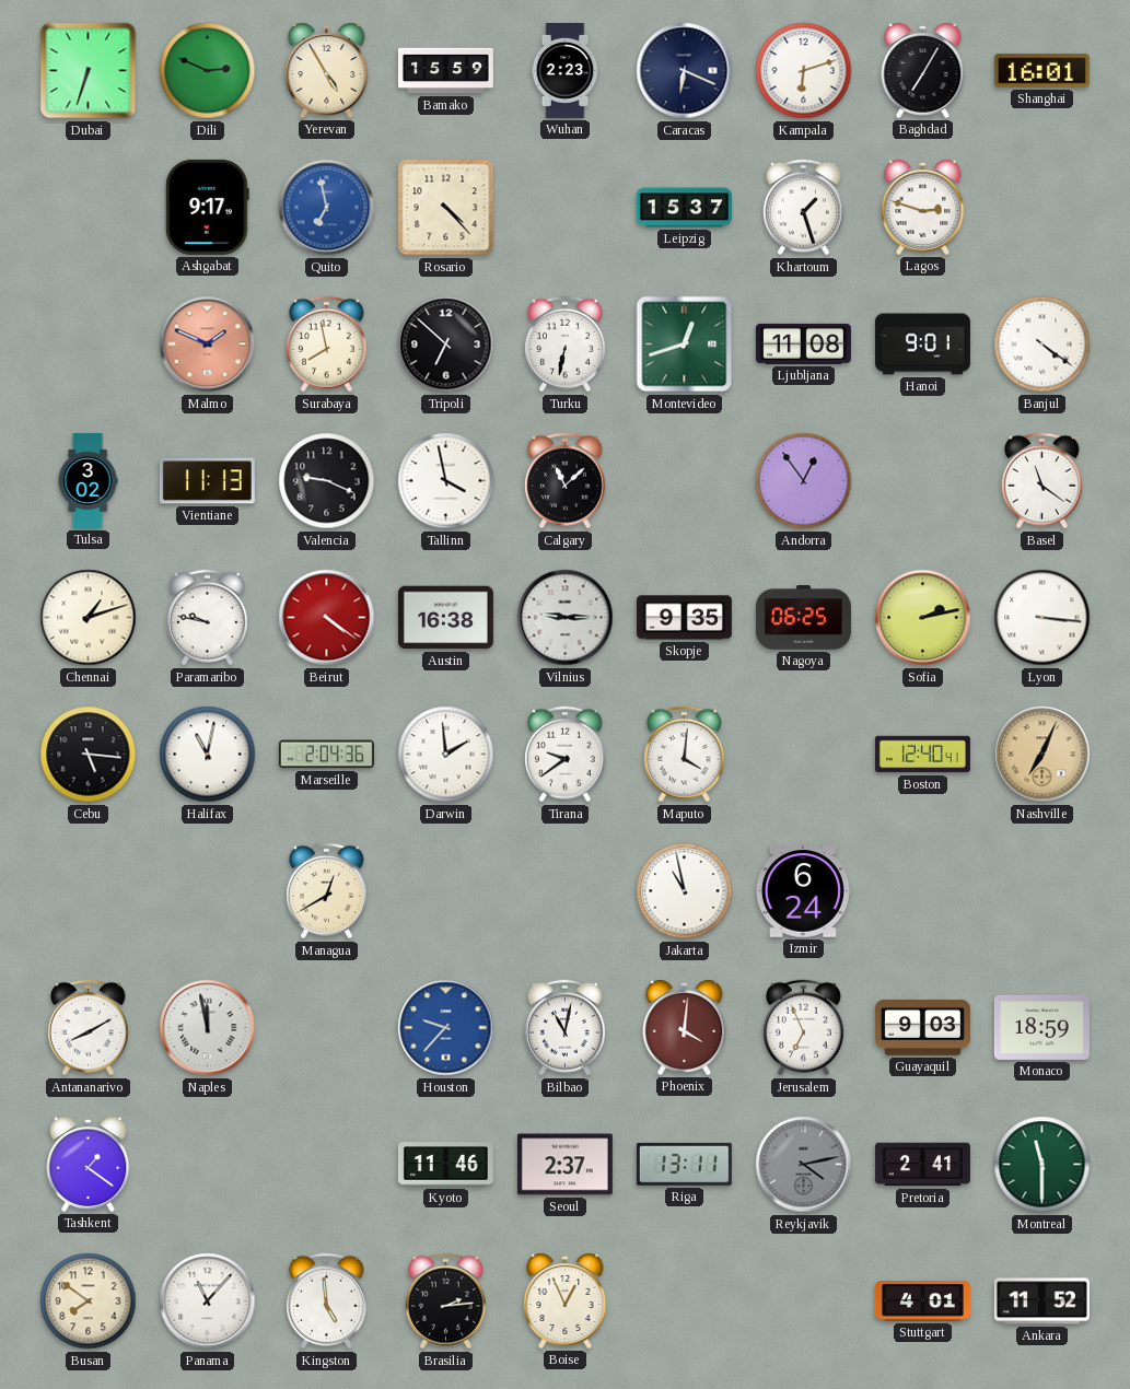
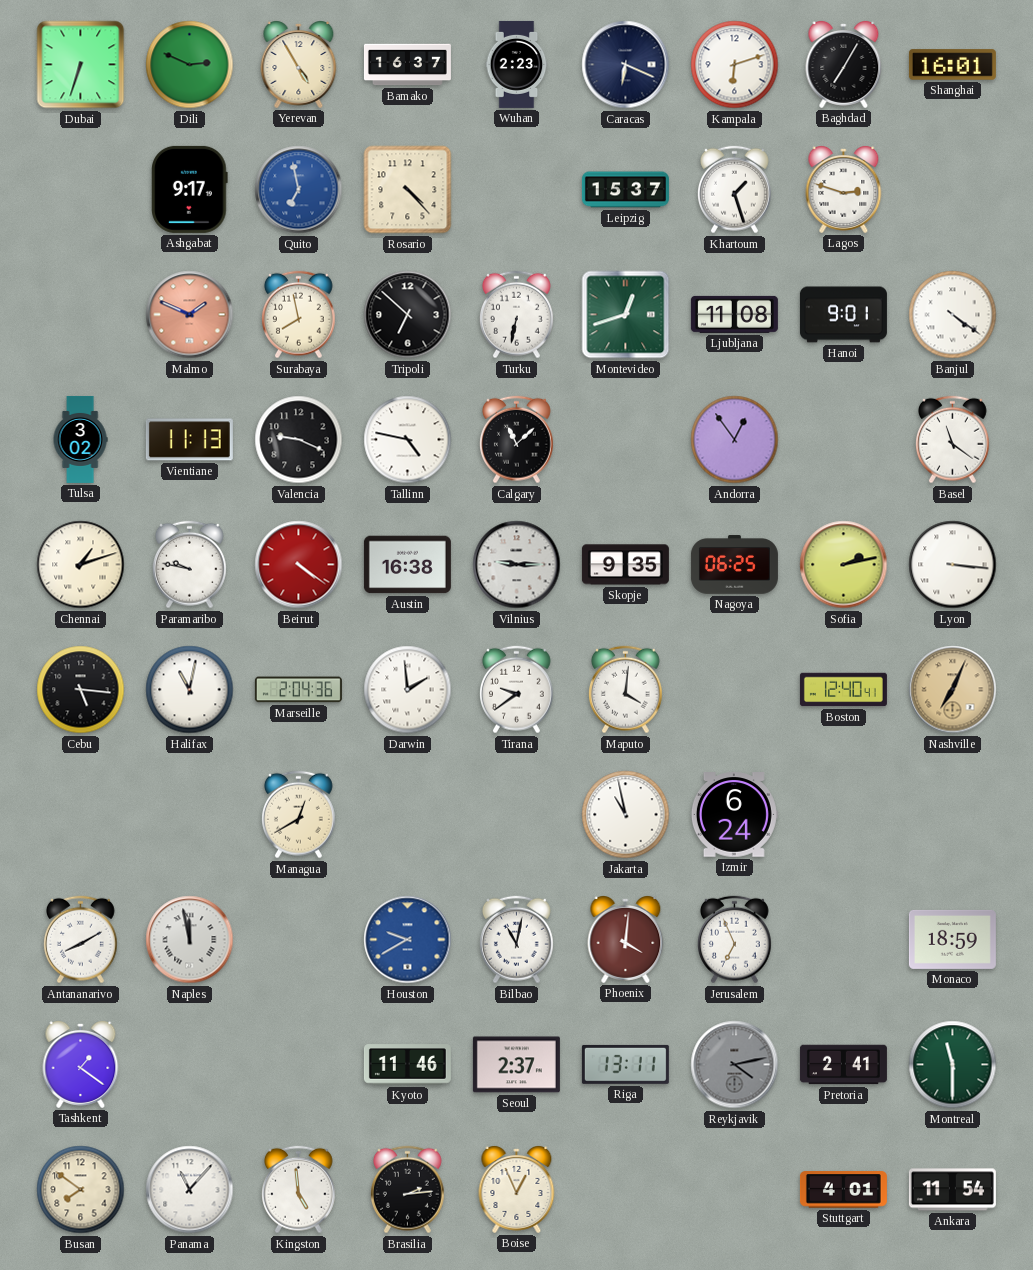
Bamako: 15:59 -> 16:37
Tallinn: 3:58 -> 4:47
Houston: 9:37 -> 9:40
Guayaquil: 9:03 -> none
Ankara: 11:52 -> 11:54
